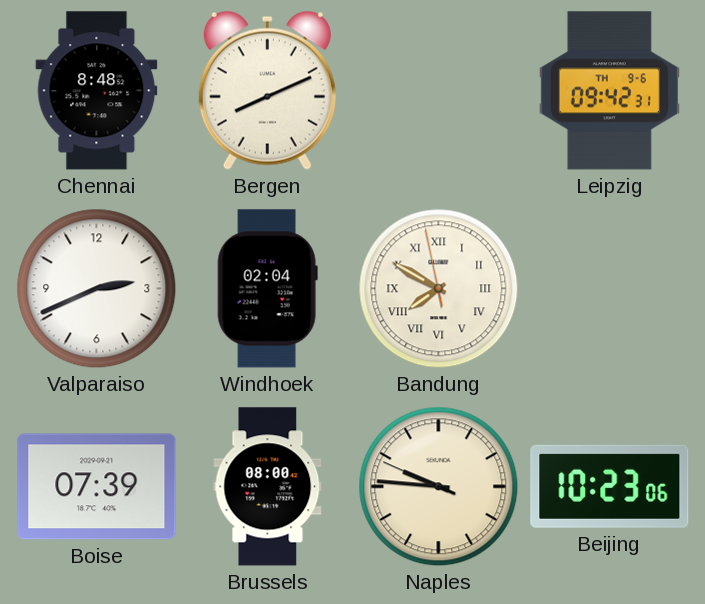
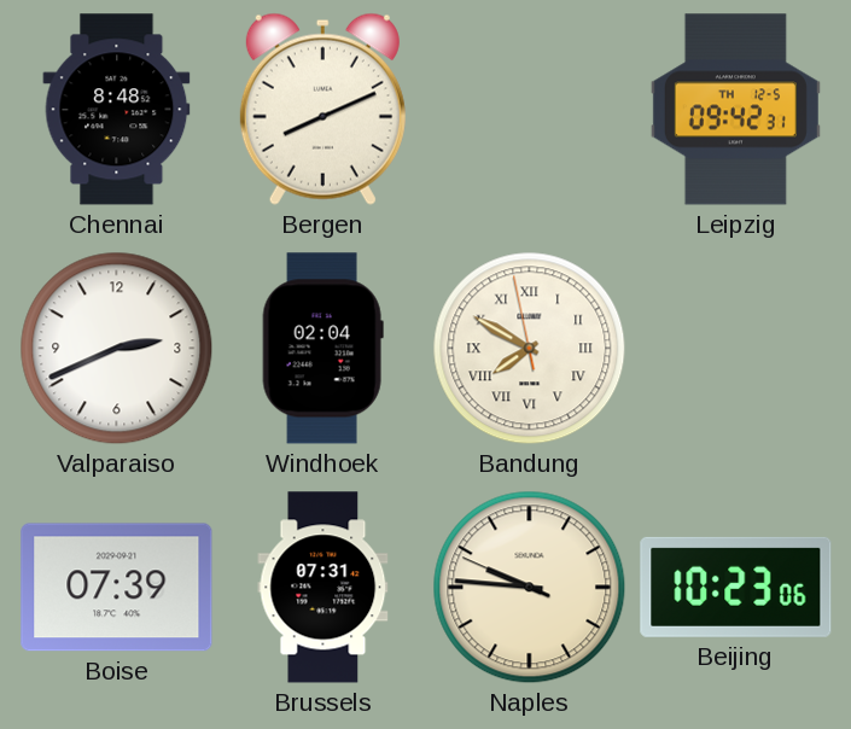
Leipzig date: TH 9-6 -> TH 12-5
Brussels: 08:00 -> 07:31
